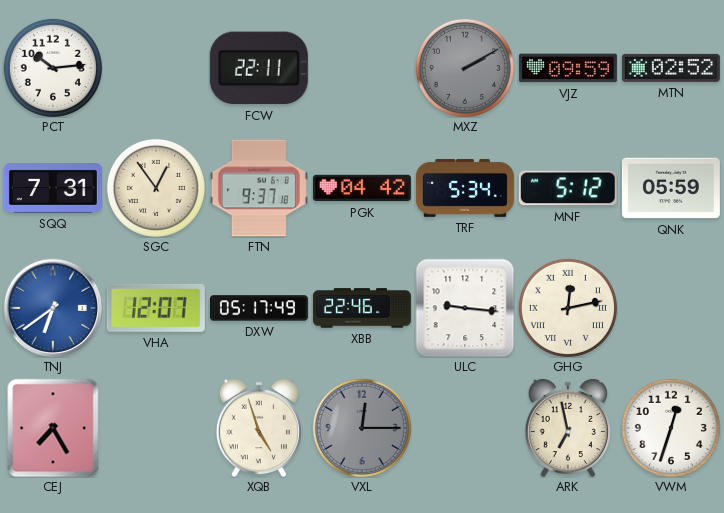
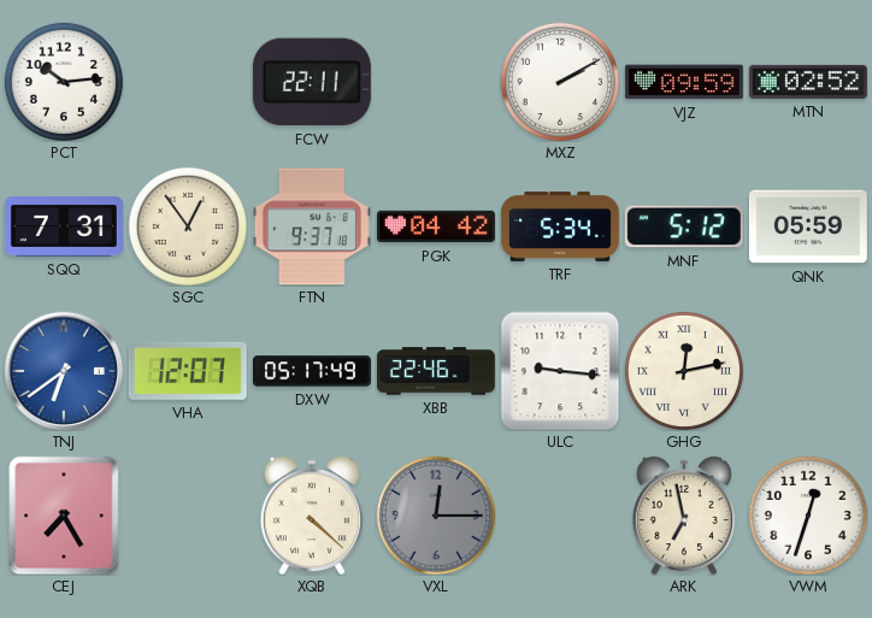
MXZ dial: grey -> white
XQB: 4:57 -> 4:22
